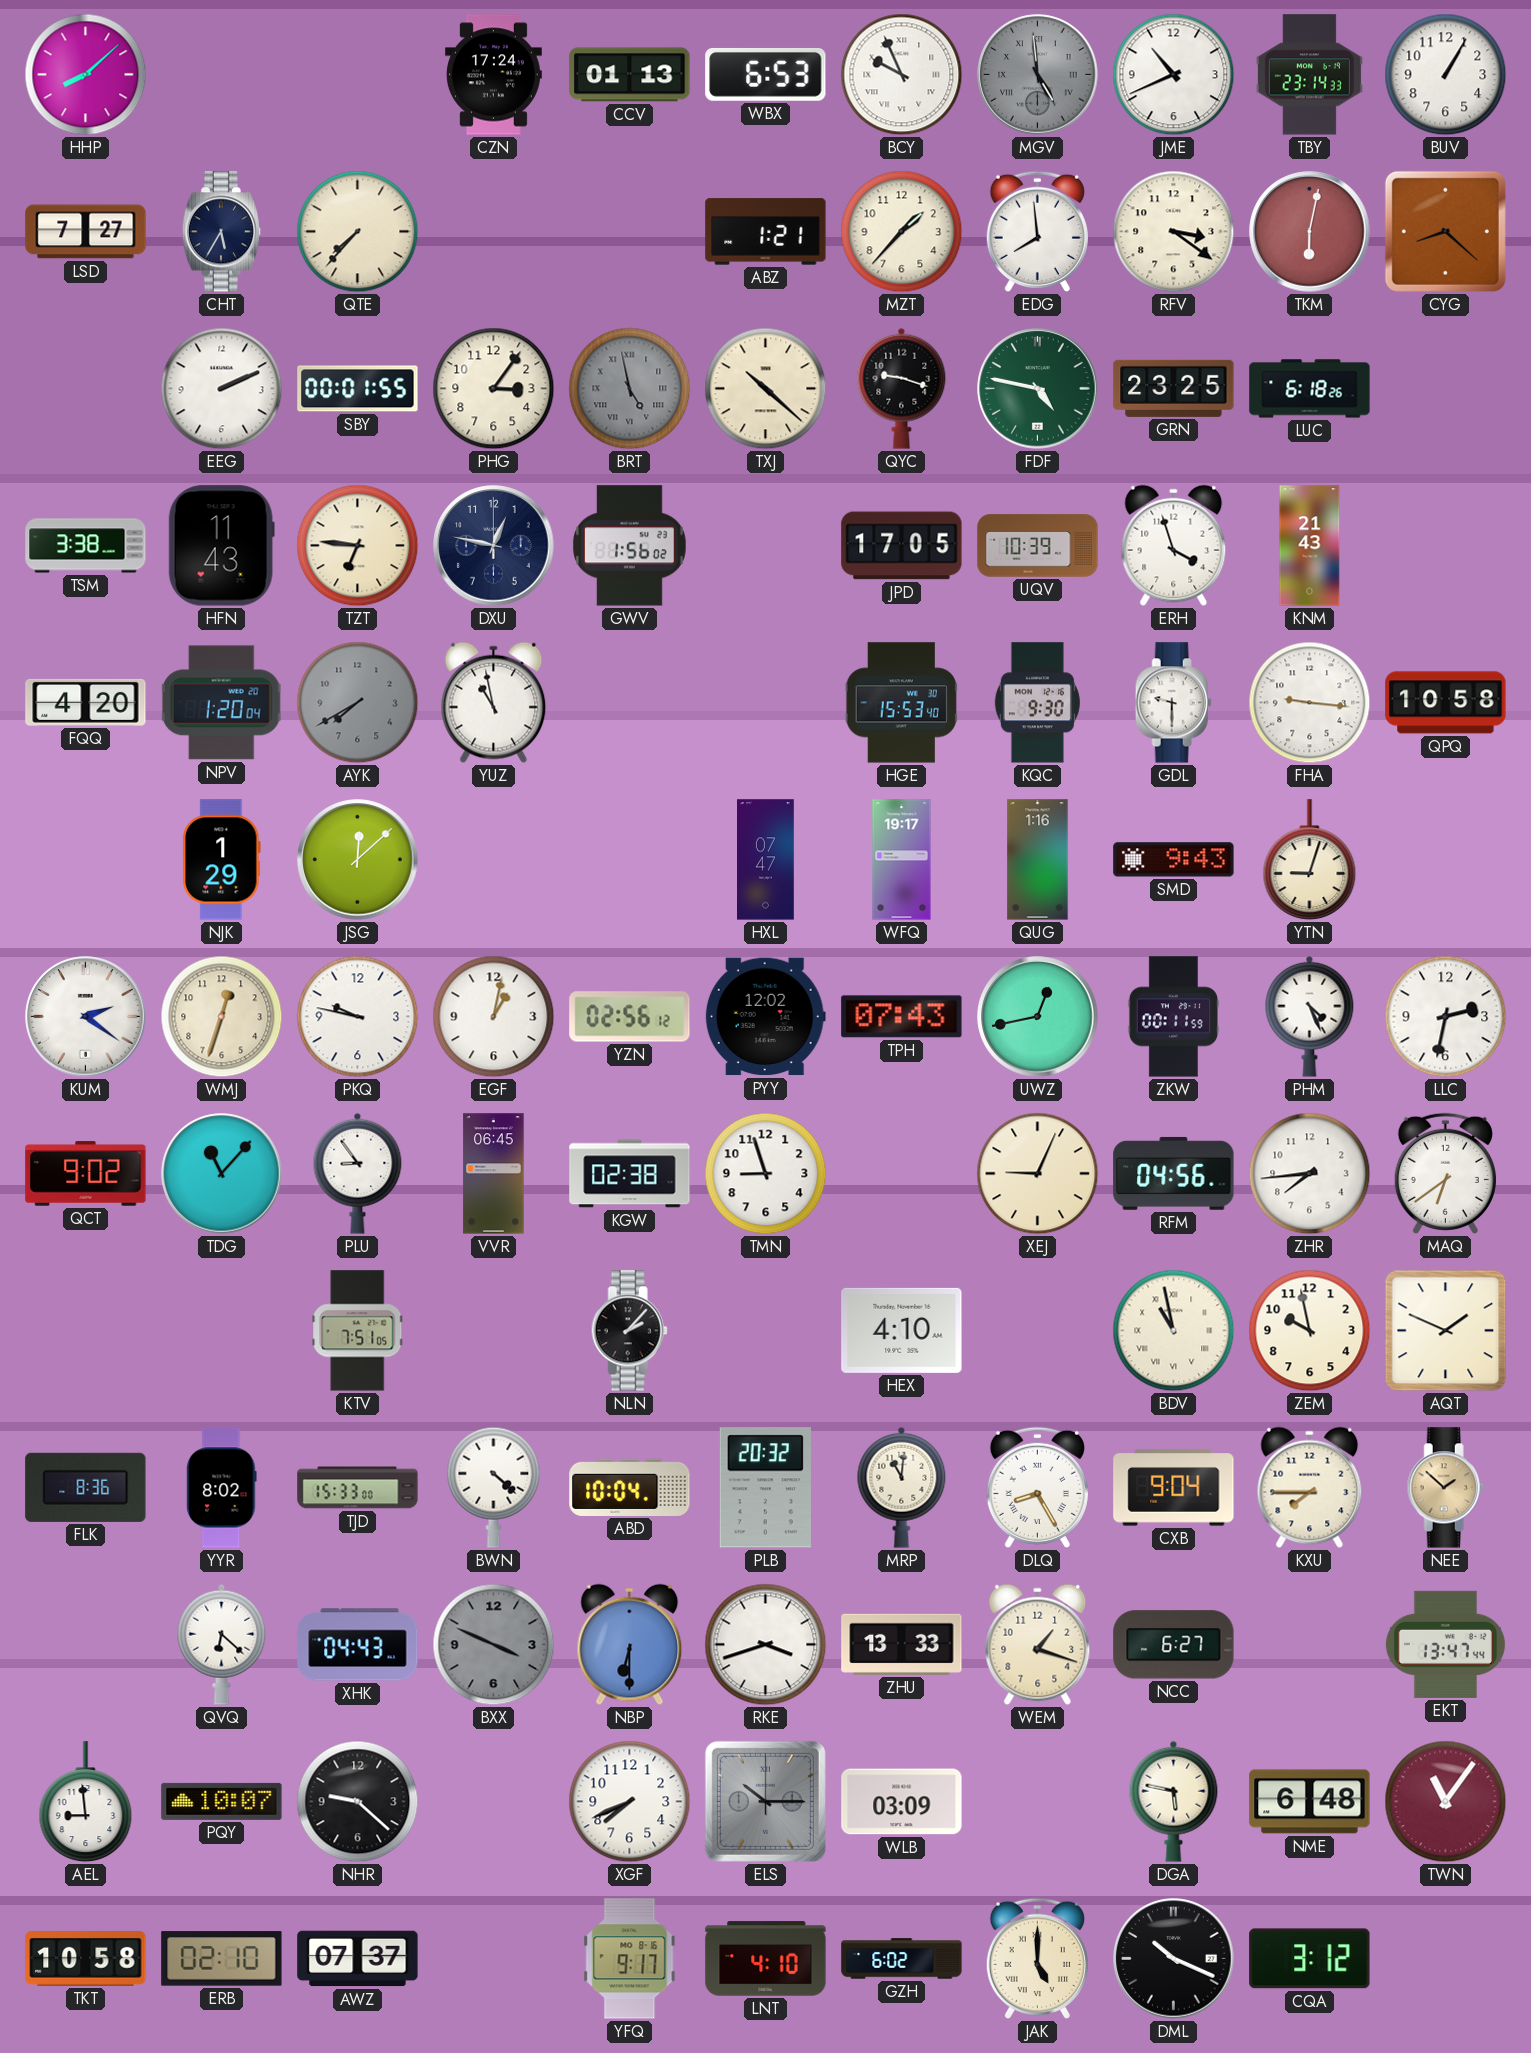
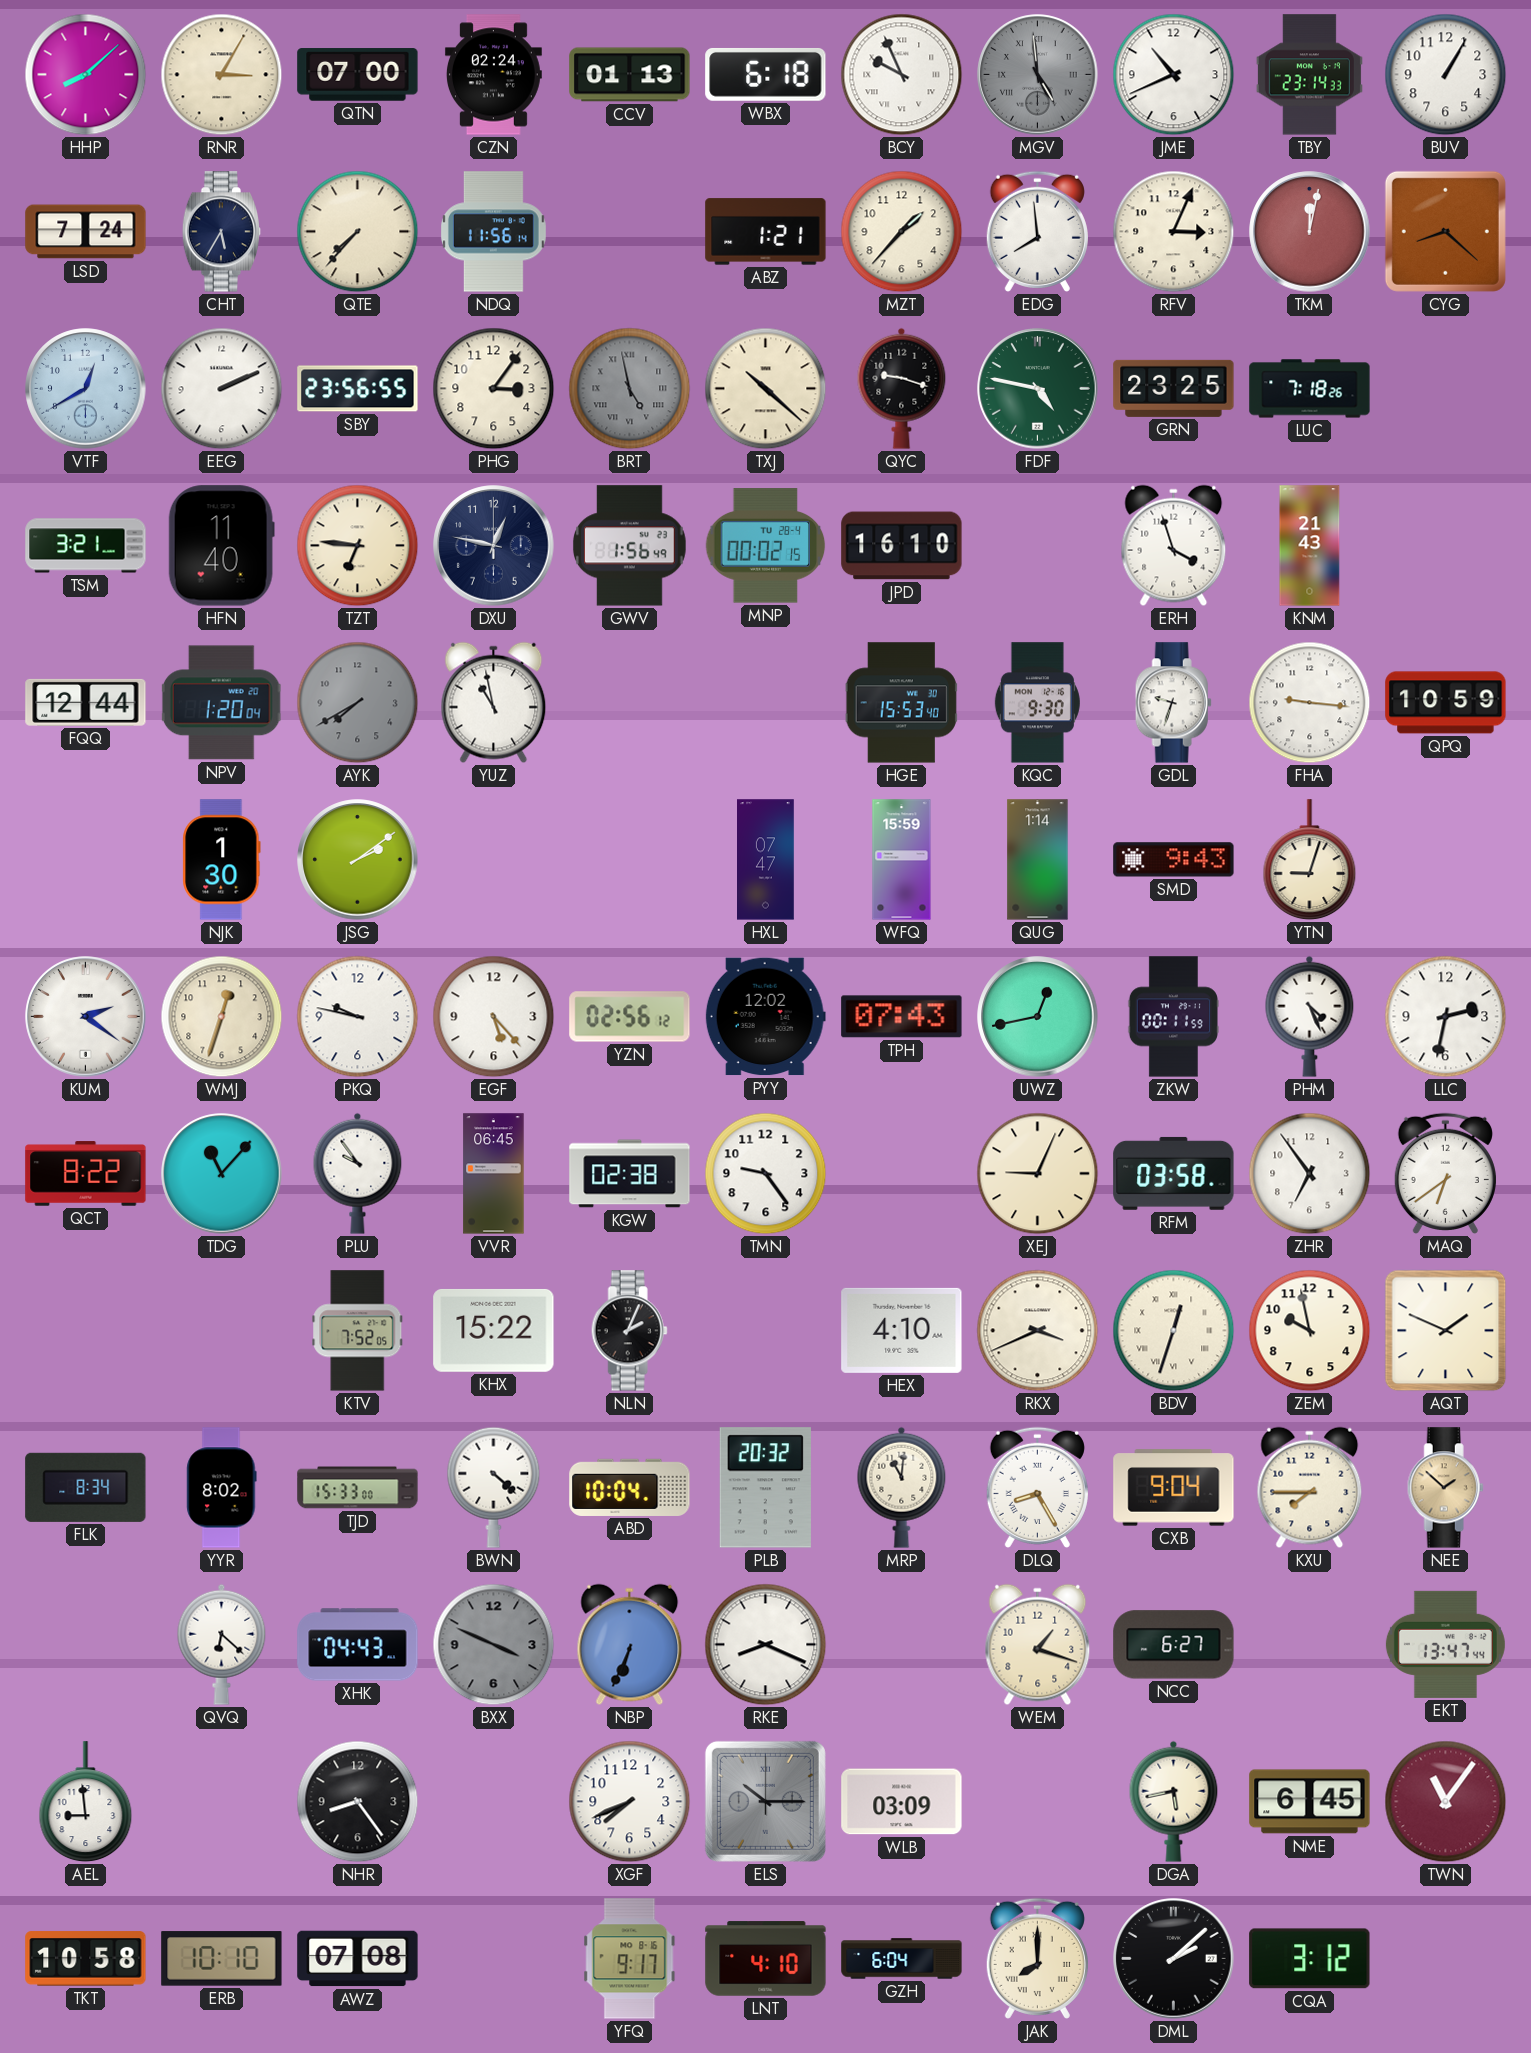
RNR: none -> 3:05
QTN: none -> 07:00
CZN: 17:24 -> 02:24
WBX: 6:53 -> 6:18
LSD: 7:27 -> 7:24
NDQ: none -> 11:56
RFV: 3:21 -> 3:04
TKM: 6:02 -> 12:02
VTF: none -> 12:40
SBY: 00:01 -> 23:56
LUC: 6:18 -> 7:18
TSM: 3:38 -> 3:21
HFN: 11:43 -> 11:40
GWV: 1:56:02 -> 1:56:49
MNP: none -> 00:02
JPD: 17:05 -> 16:10
UQV: 10:39 -> none
FQQ: 4:20 -> 12:44
GDL: 9:30 -> 9:33
QPQ: 10:58 -> 10:59
NJK: 1:29 -> 1:30
JSG: 12:08 -> 2:09
WFQ: 19:17 -> 15:59
QUG: 1:16 -> 1:14
EGF: 1:02 -> 5:23
QCT: 9:02 -> 8:22
PLU: 8:54 -> 9:54
TMN: 8:57 -> 9:24
RFM: 04:56 -> 03:58
ZHR: 7:44 -> 6:54
KTV: 7:51 -> 7:52
KHX: none -> 15:22
NLN: 2:07 -> 2:04
RKX: none -> 3:41
BDV: 10:58 -> 12:33
FLK: 8:36 -> 8:34
NBP: 6:30 -> 6:34
RKE: 3:42 -> 8:19
ZHU: 13:33 -> none
PQY: 10:07 -> none
NHR: 9:22 -> 8:24
DGA: 5:47 -> 5:43
NME: 6:48 -> 6:45
ERB: 02:10 -> 10:10
AWZ: 07:37 -> 07:08
GZH: 6:02 -> 6:04
JAK: 5:00 -> 8:00
DML: 10:19 -> 2:08
